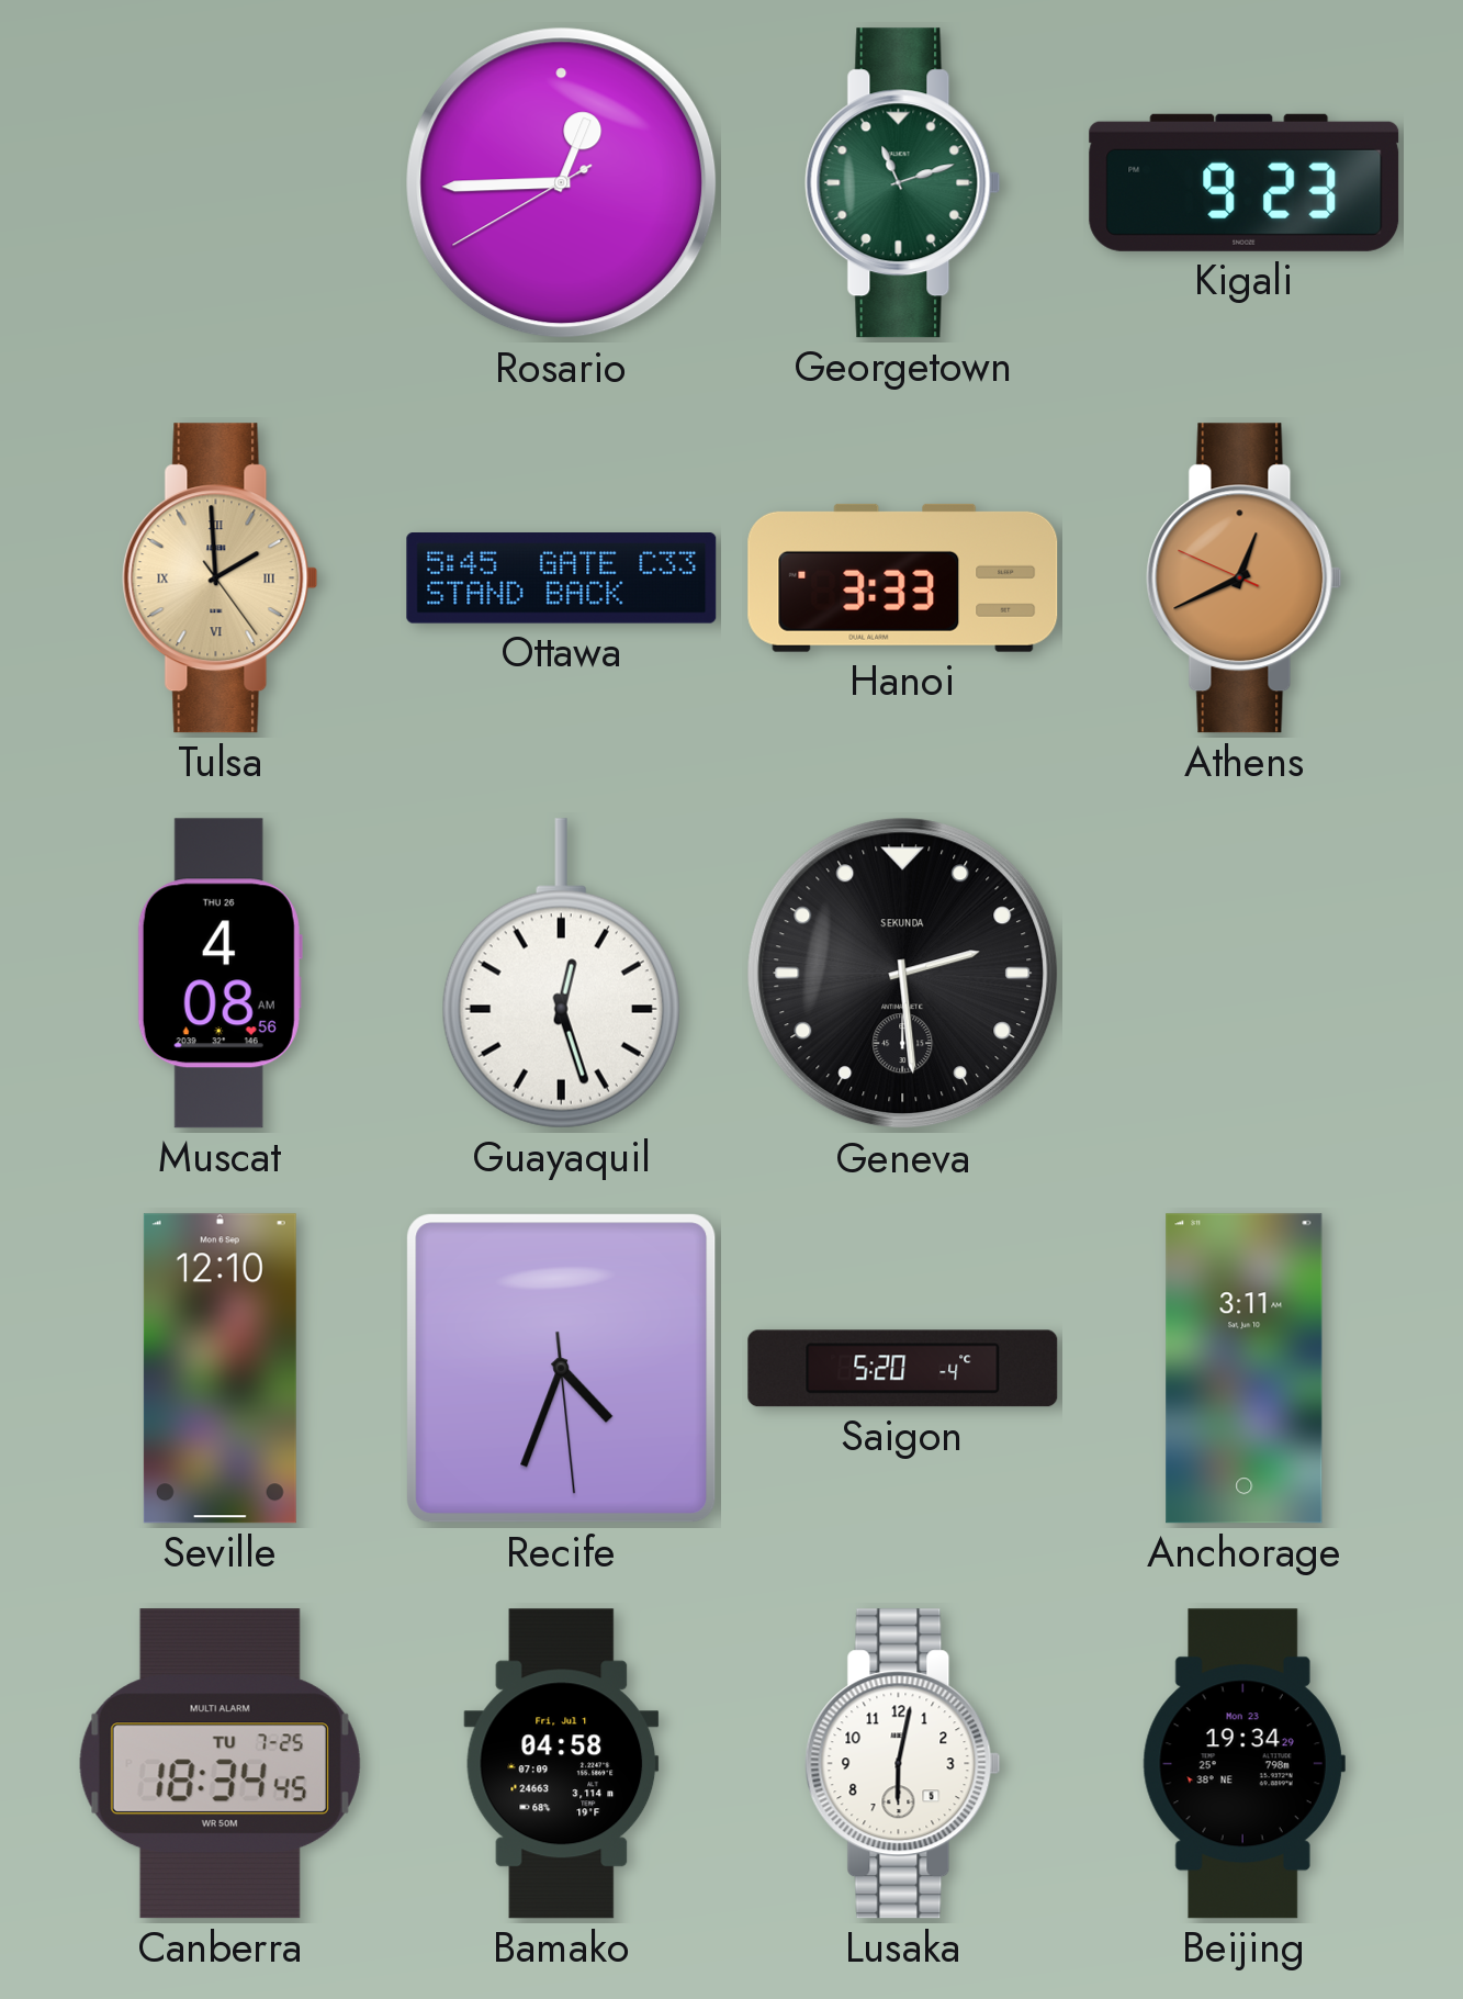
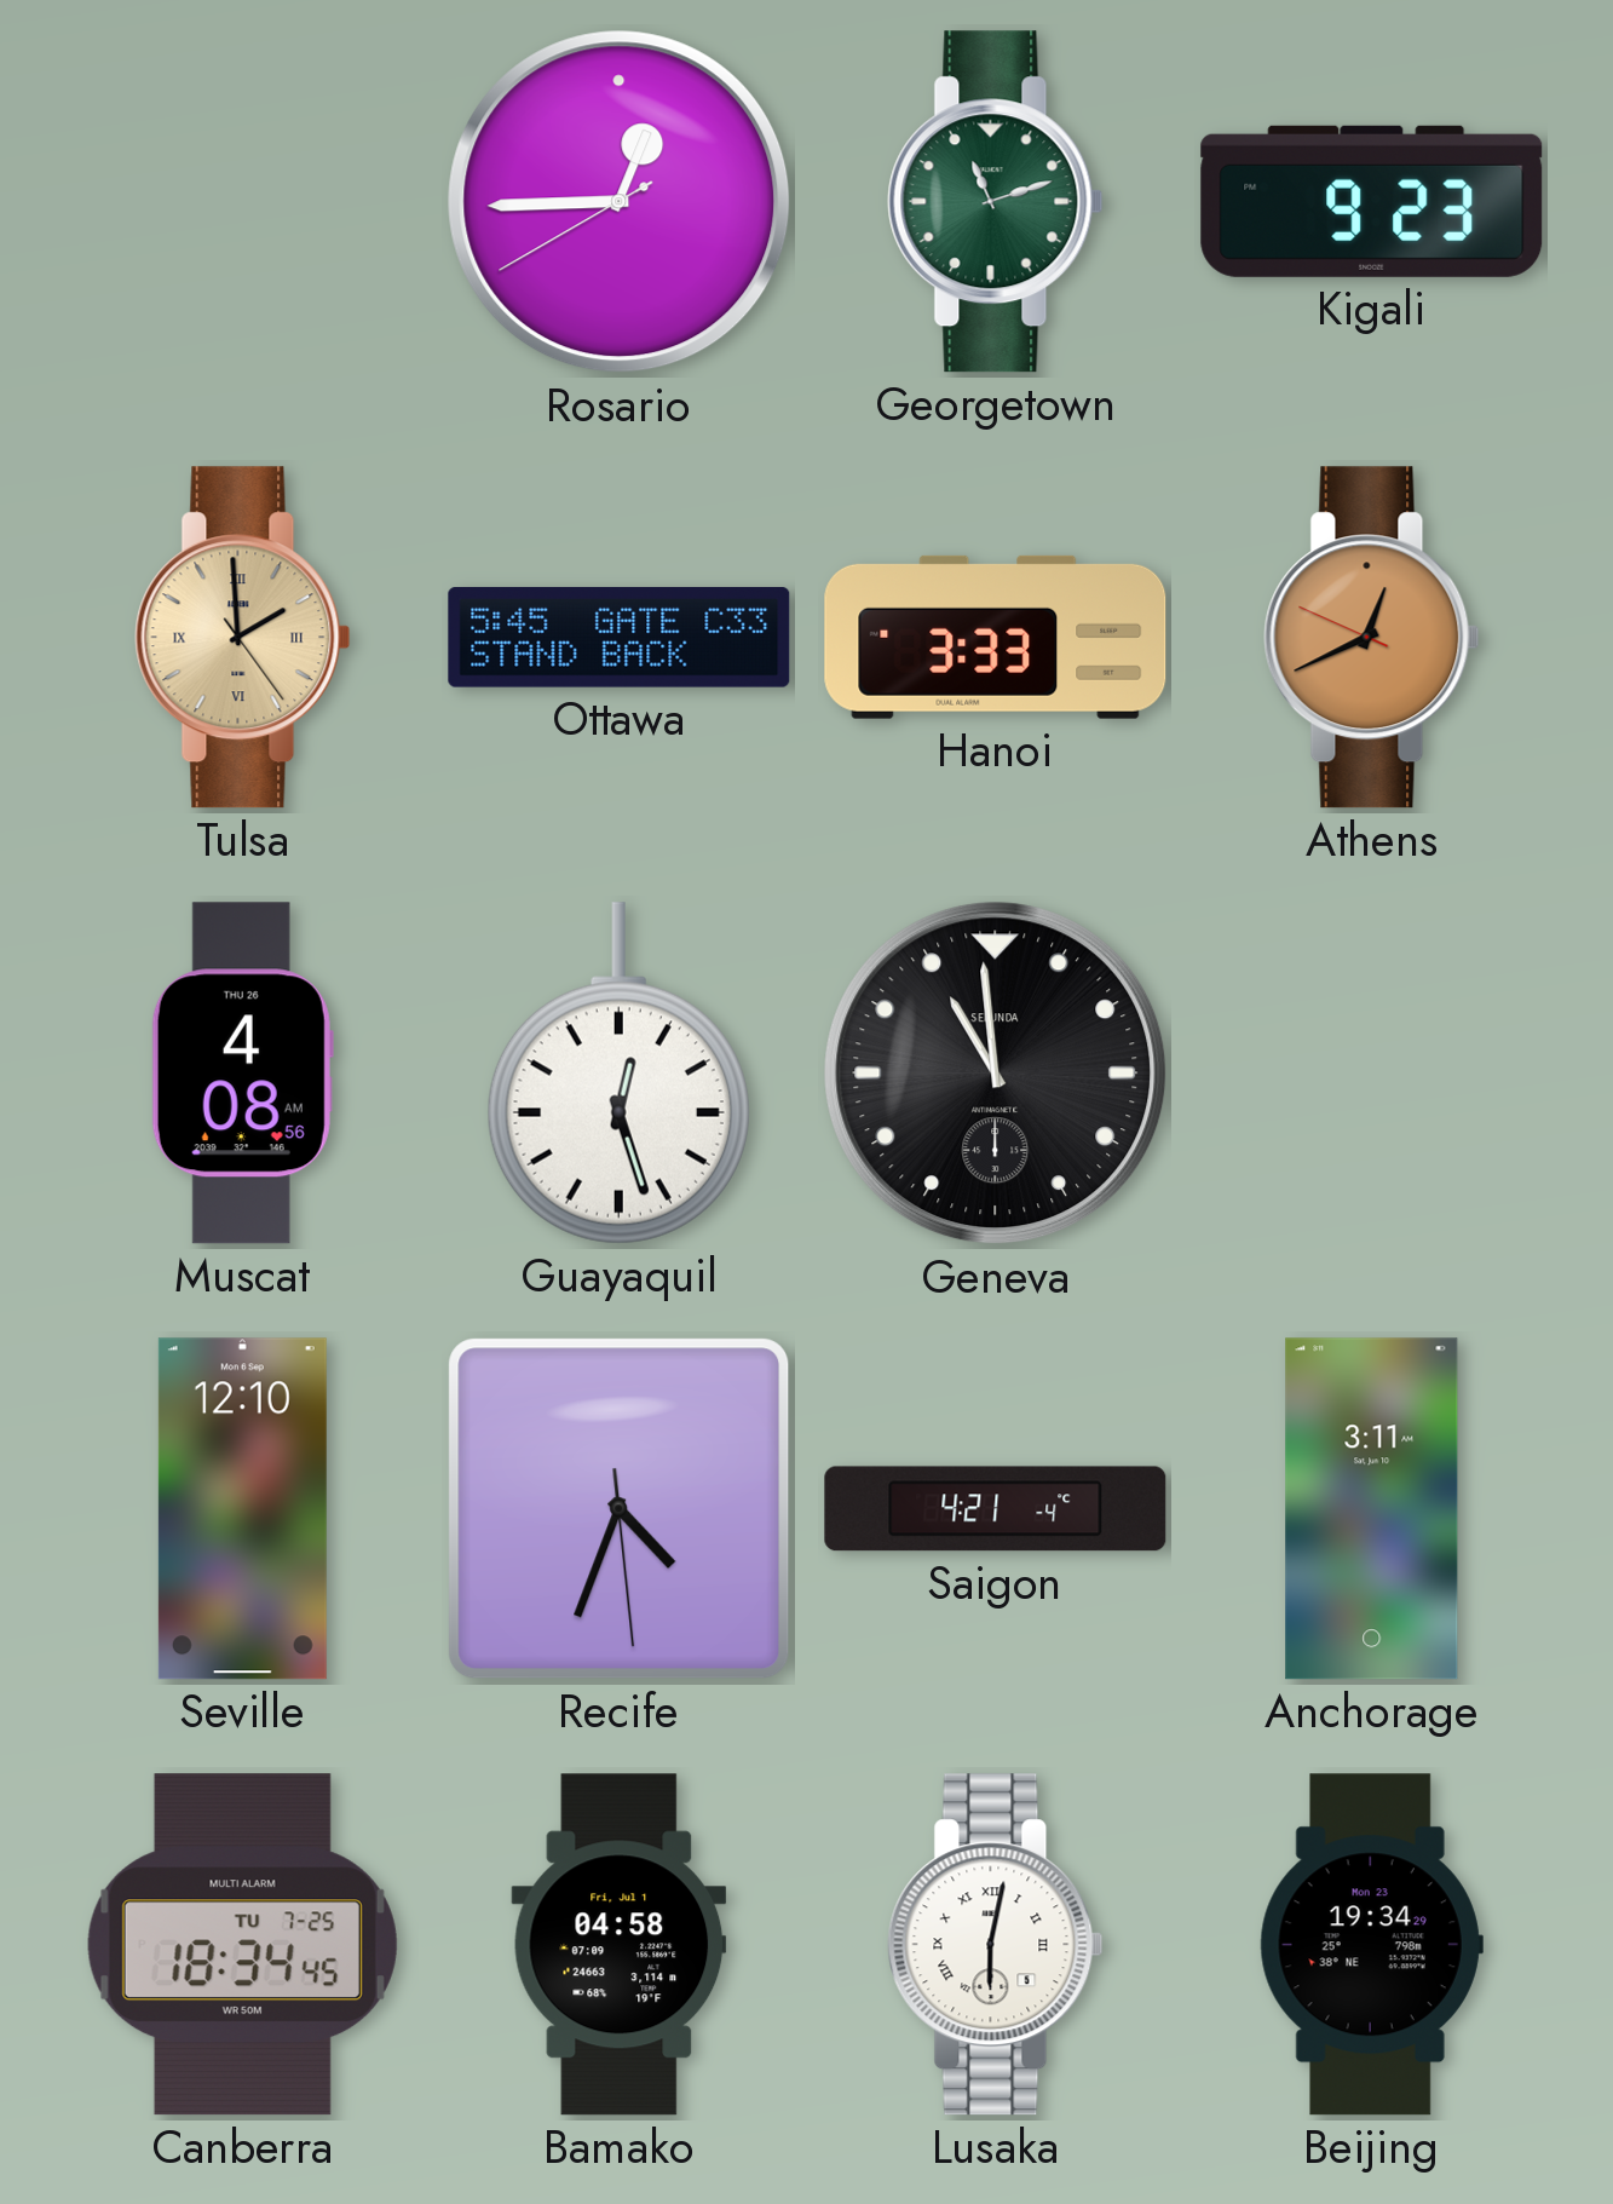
Geneva: 2:29 -> 10:59
Saigon: 5:20 -> 4:21
Lusaka numerals: Arabic -> Roman
